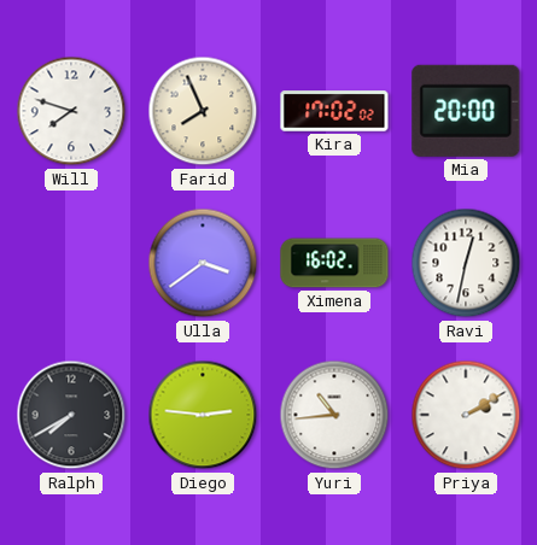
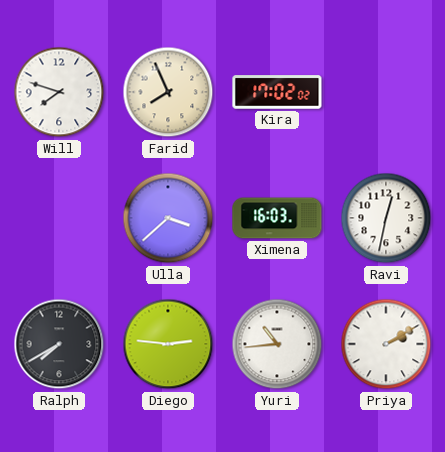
Mia: 20:00 -> none
Ulla: 3:39 -> 3:38
Ximena: 16:02 -> 16:03
